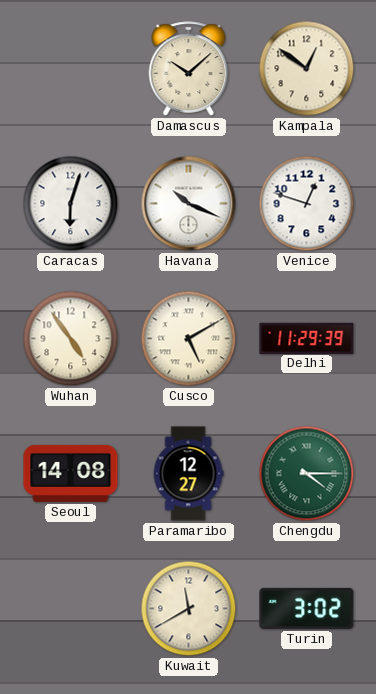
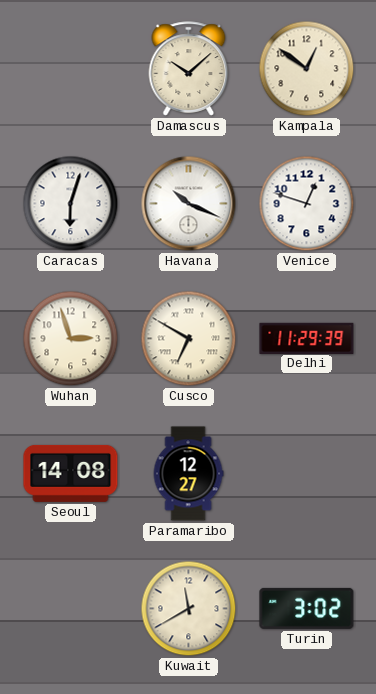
Wuhan: 4:54 -> 2:57
Cusco: 5:10 -> 6:50
Chengdu: 4:15 -> none
